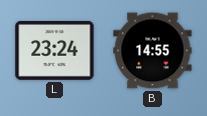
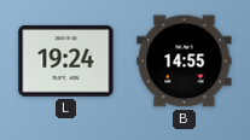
L: 23:24 -> 19:24
